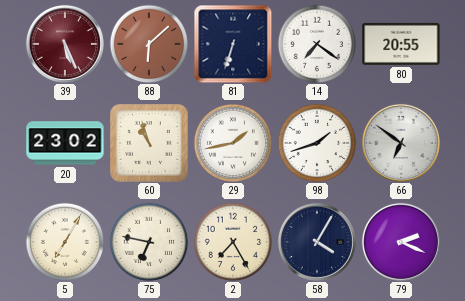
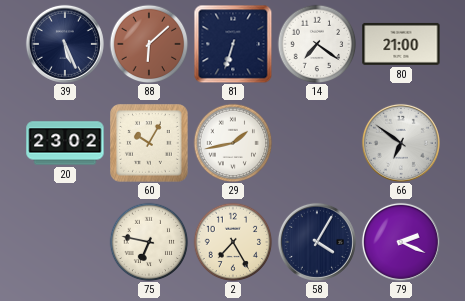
39 dial: burgundy -> navy
80: 20:55 -> 21:00
60: 10:57 -> 10:05
98: 1:42 -> none
5: 7:05 -> none
